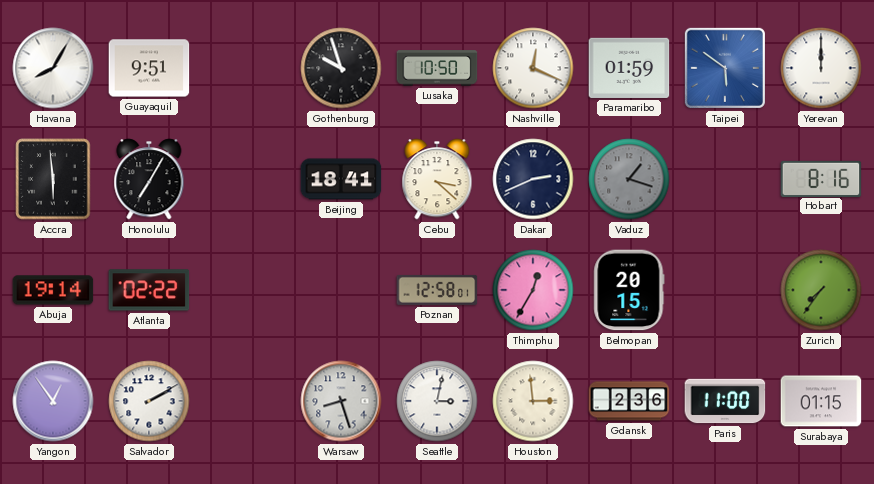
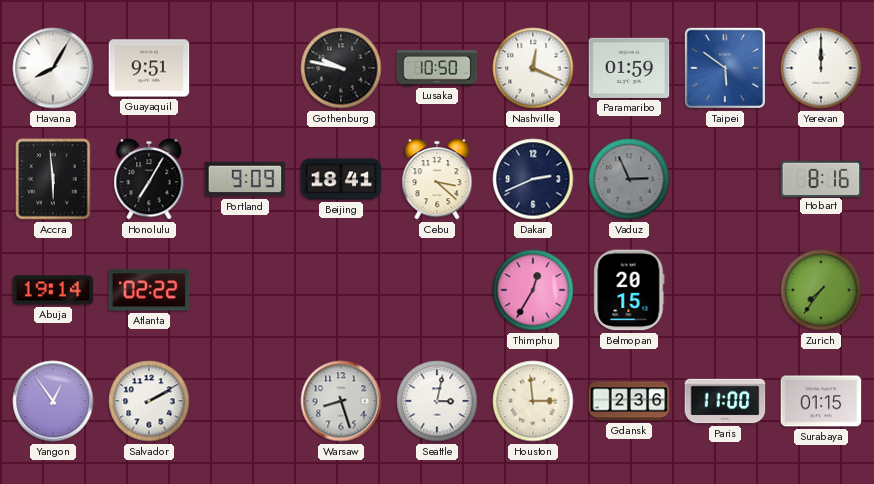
Gothenburg: 9:57 -> 9:47
Portland: none -> 9:09
Vaduz: 1:18 -> 2:56
Poznan: 12:58 -> none
